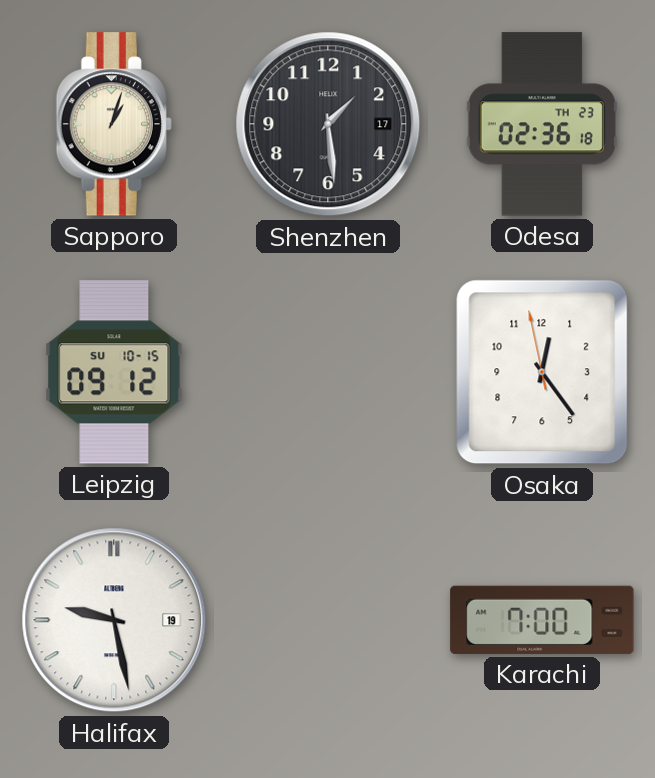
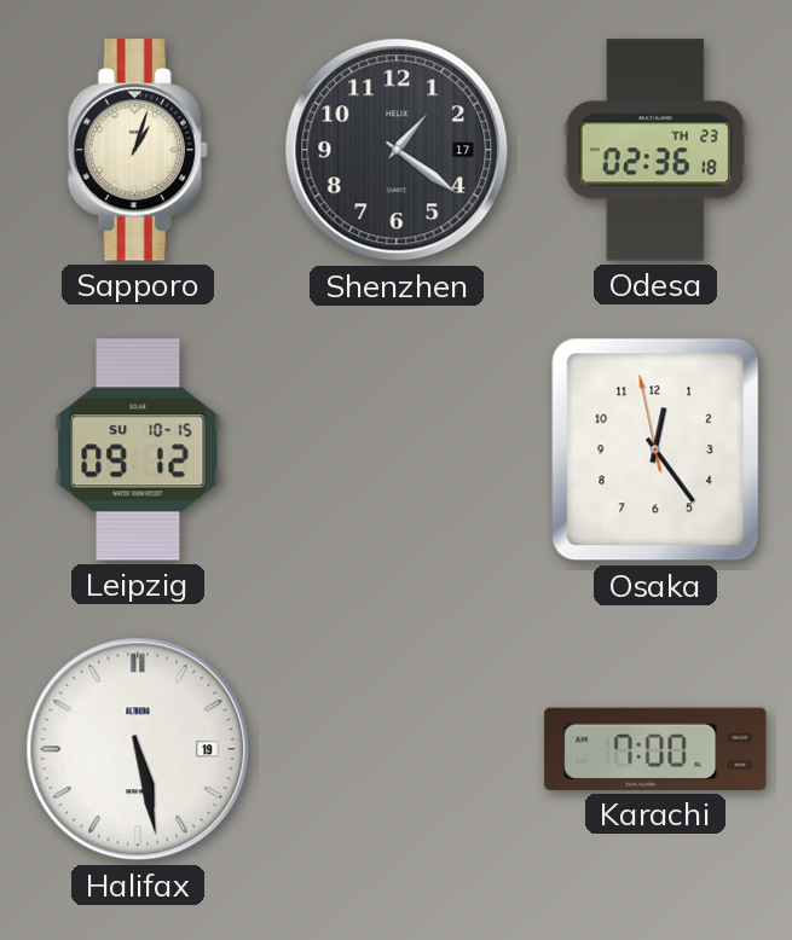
Shenzhen: 1:29 -> 1:21
Halifax: 9:28 -> 5:28
